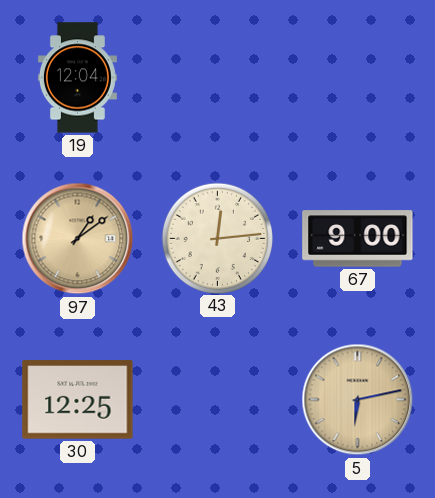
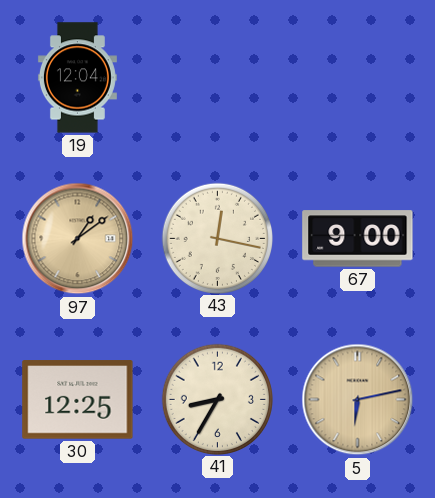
43: 12:14 -> 12:17
41: none -> 8:35
